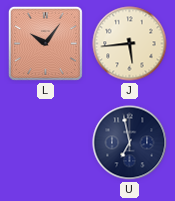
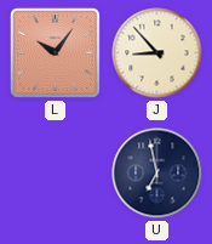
J: 5:44 -> 8:53
